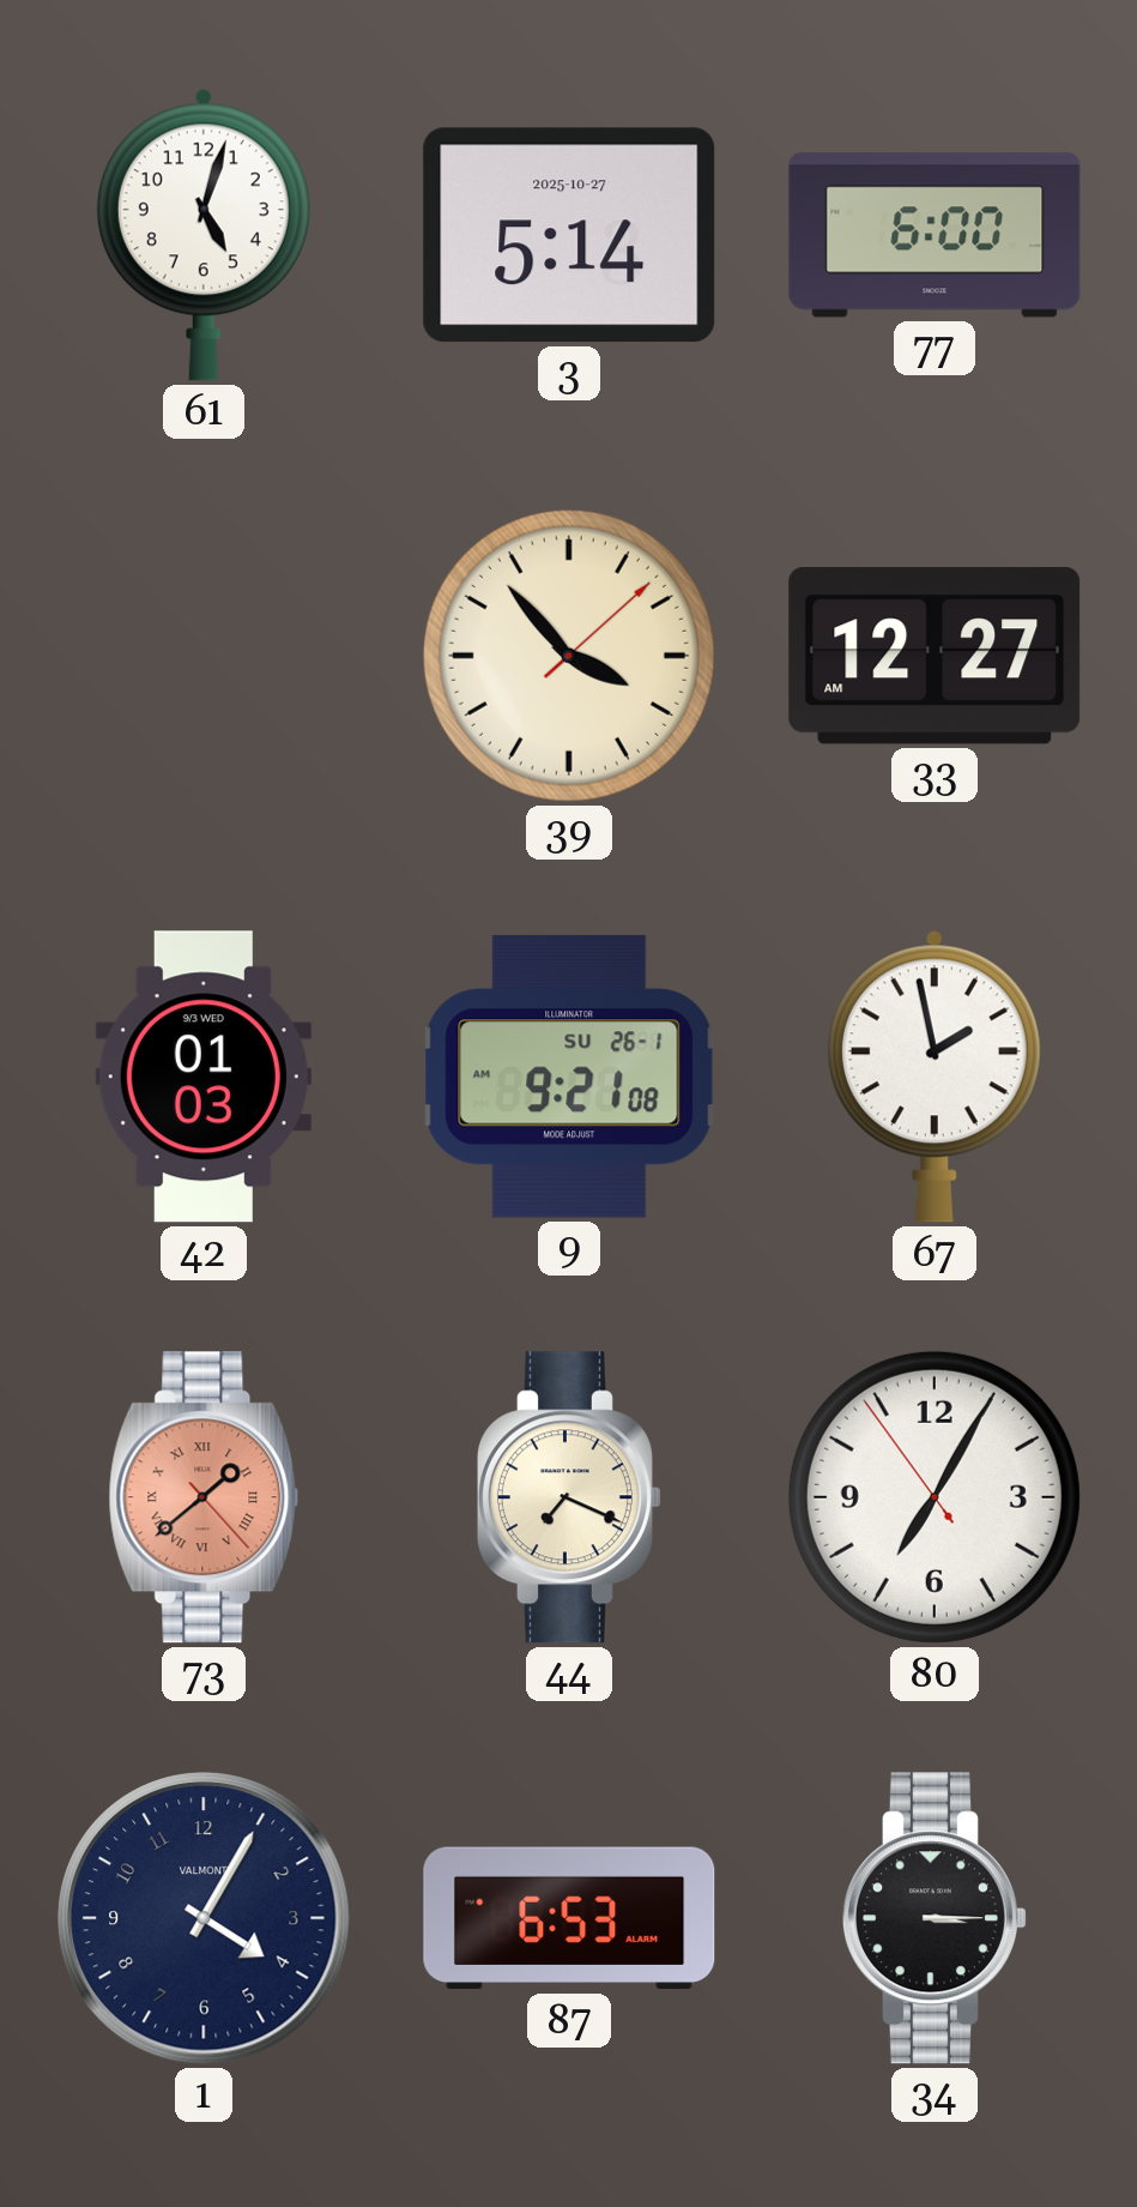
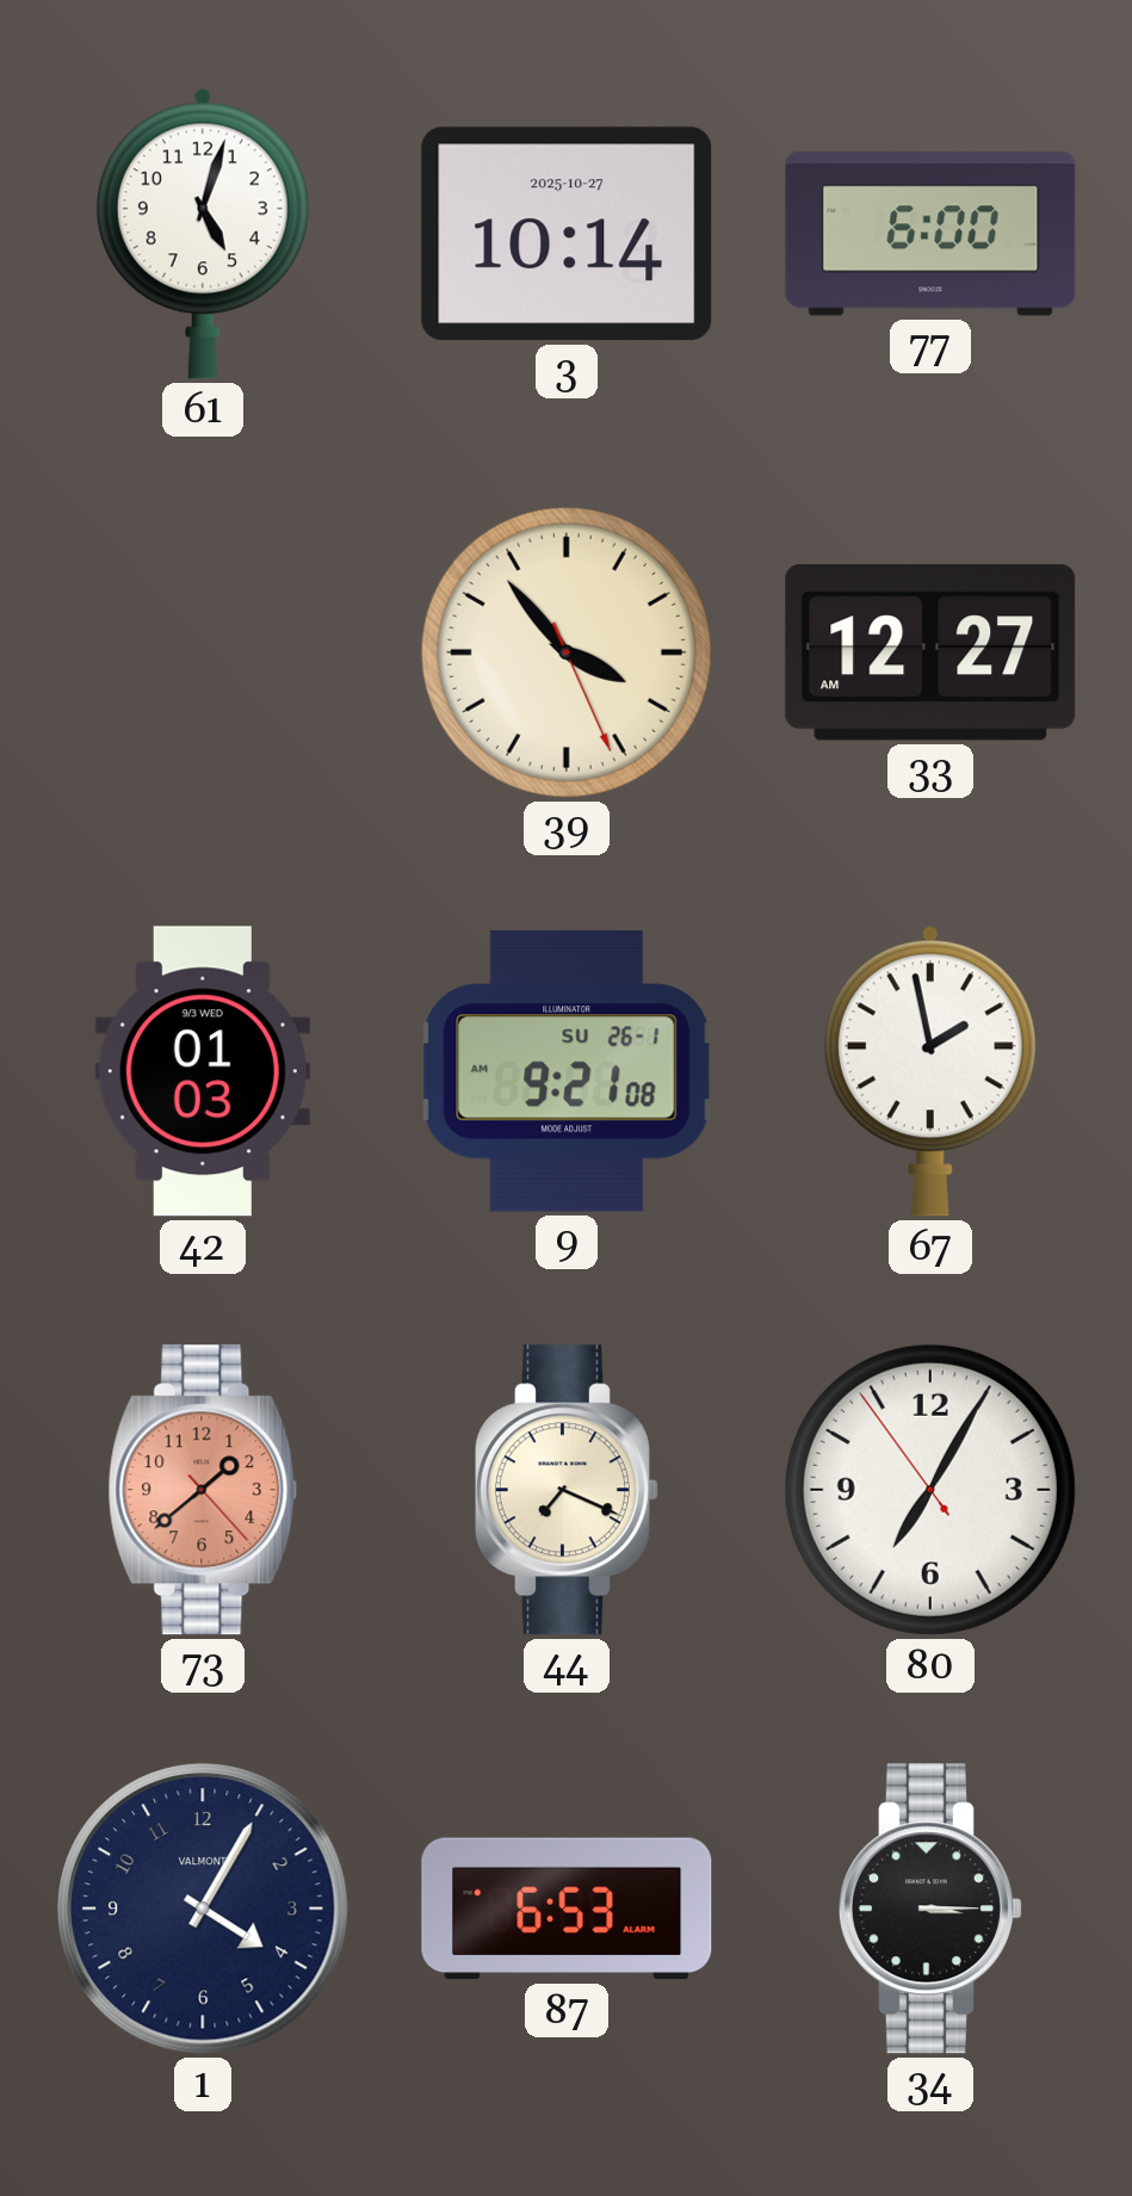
3: 5:14 -> 10:14
39: 3:53:08 -> 3:53:26
73 numerals: Roman -> Arabic
